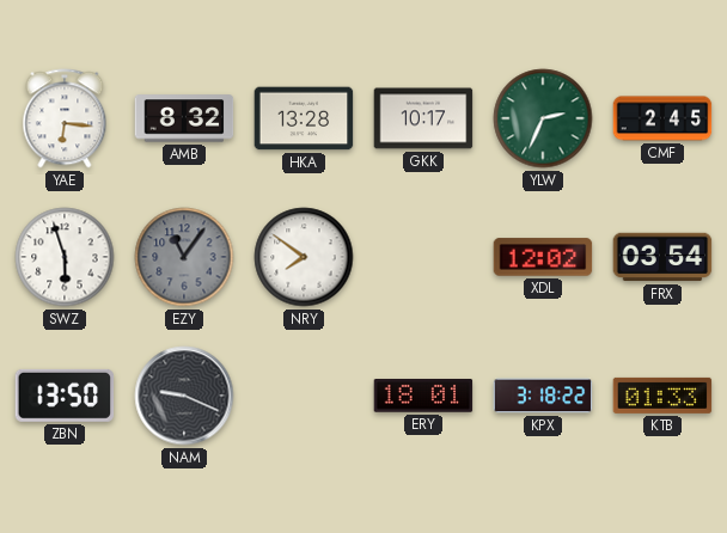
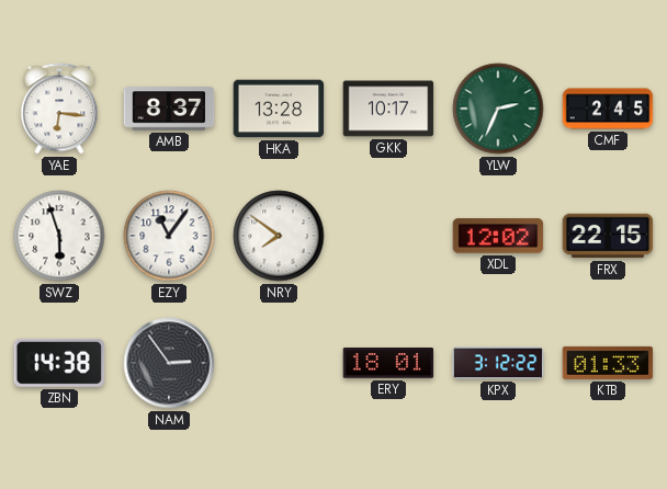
AMB: 8:32 -> 8:37
EZY dial: grey -> white
FRX: 03:54 -> 22:15
ZBN: 13:50 -> 14:38
NAM: 9:19 -> 2:54
KPX: 3:18 -> 3:12
